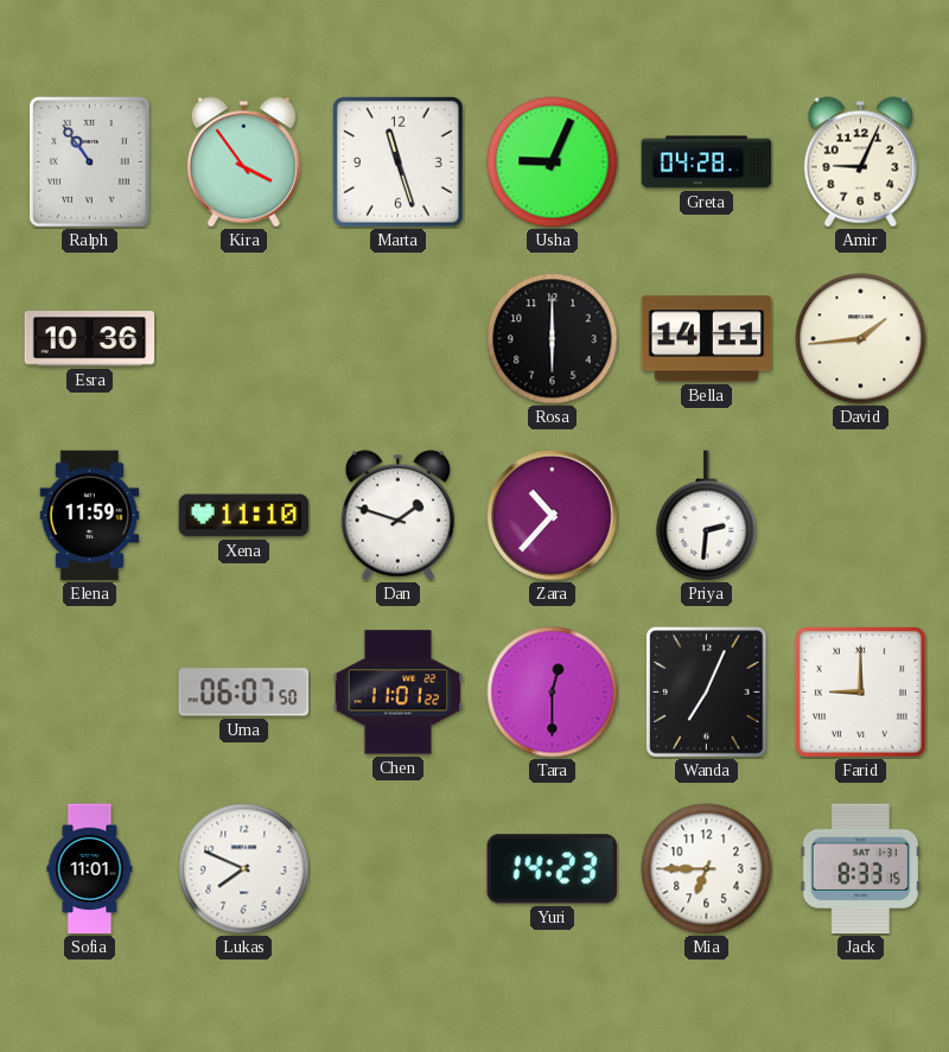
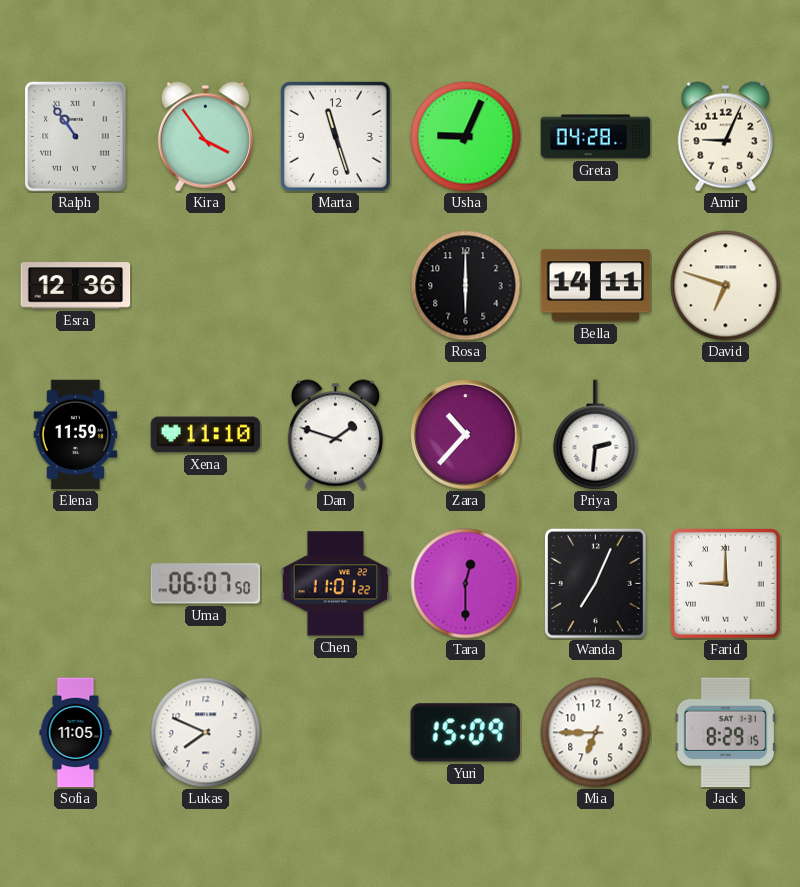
Esra: 10:36 -> 12:36
David: 1:44 -> 6:48
Sofia: 11:01 -> 11:05
Yuri: 14:23 -> 15:09
Jack: 8:33 -> 8:29
